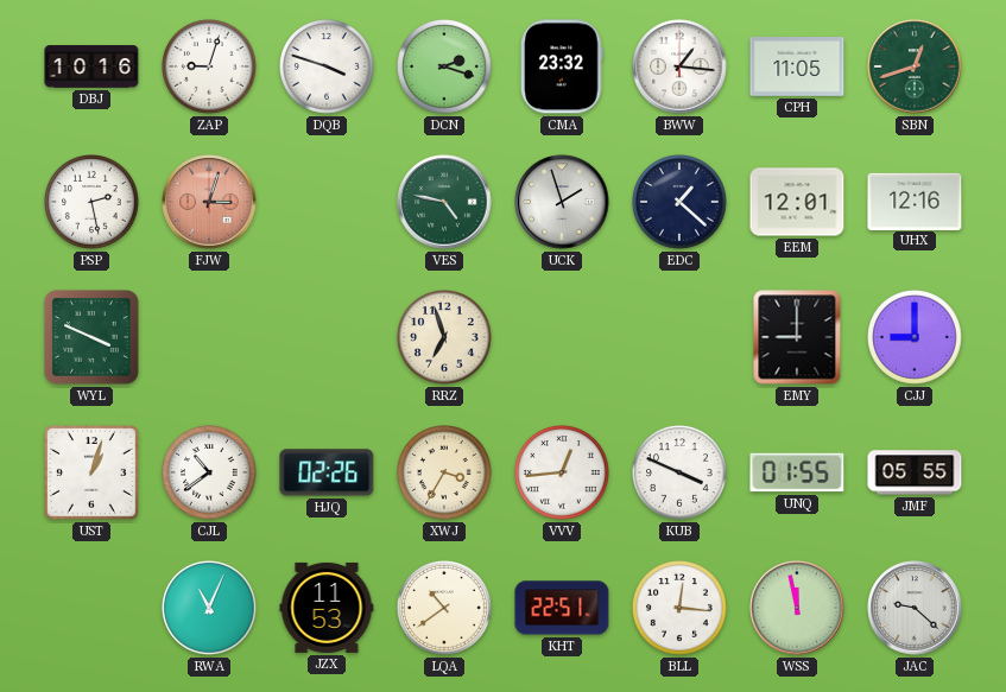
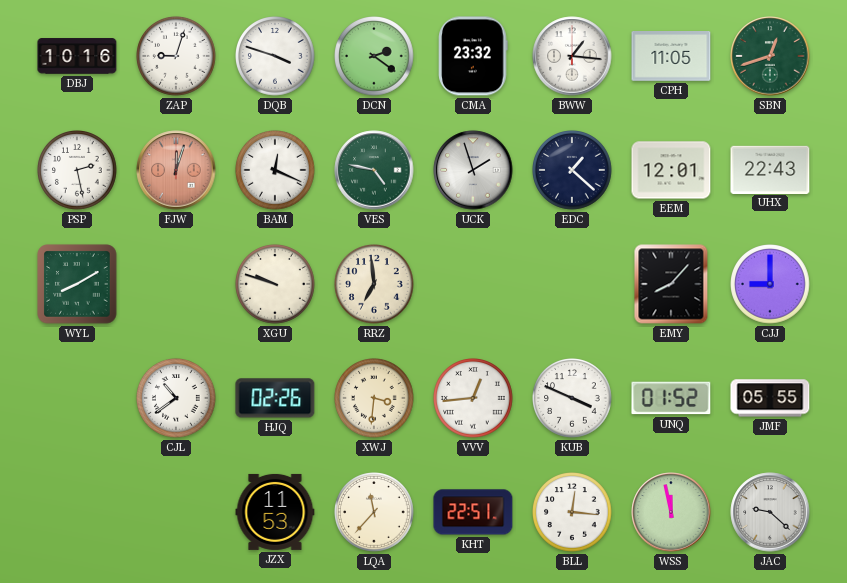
DCN: 2:18 -> 2:21
FJW: 3:03 -> 12:03
BAM: none -> 12:19
UHX: 12:16 -> 22:43
WYL: 3:49 -> 8:10
XGU: none -> 9:48
RRZ: 6:57 -> 6:59
EMY: 9:00 -> 8:07
UST: 1:03 -> none
XWJ: 3:35 -> 3:31
UNQ: 01:55 -> 01:52
RWA: 11:04 -> none
LQA: 10:39 -> 11:37
